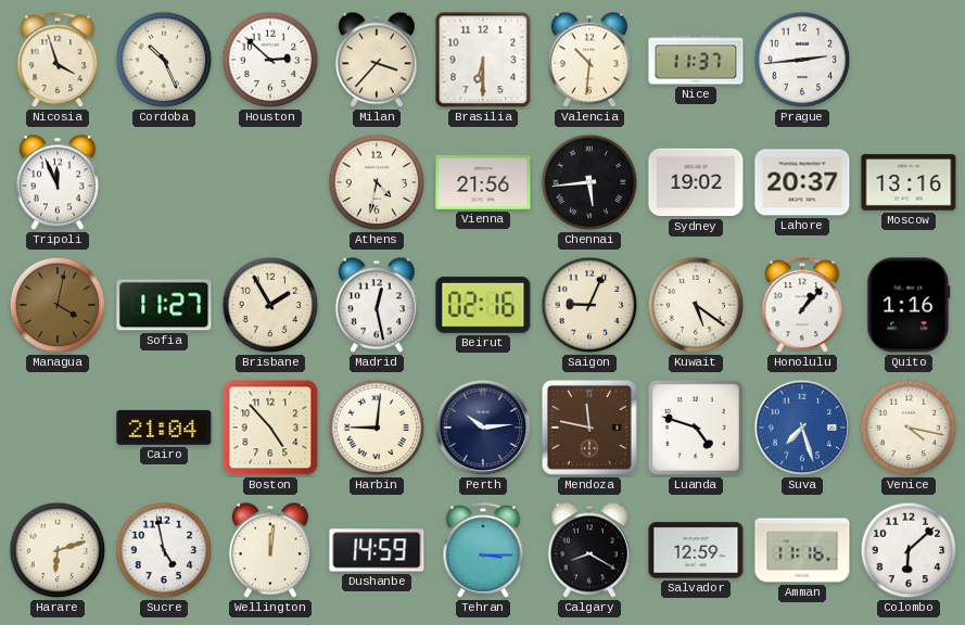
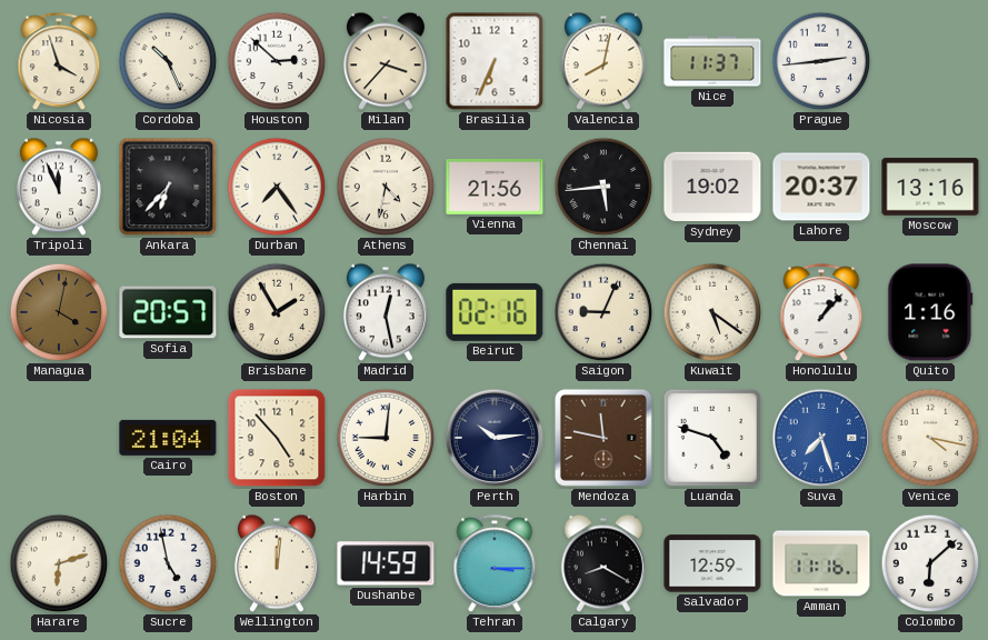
Brasilia: 6:30 -> 6:34
Valencia: 10:31 -> 8:02
Ankara: none -> 6:37
Durban: none -> 7:24
Sofia: 11:27 -> 20:57
